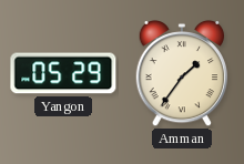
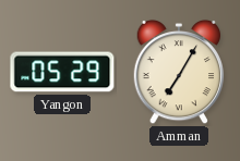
Amman: 1:36 -> 7:05
